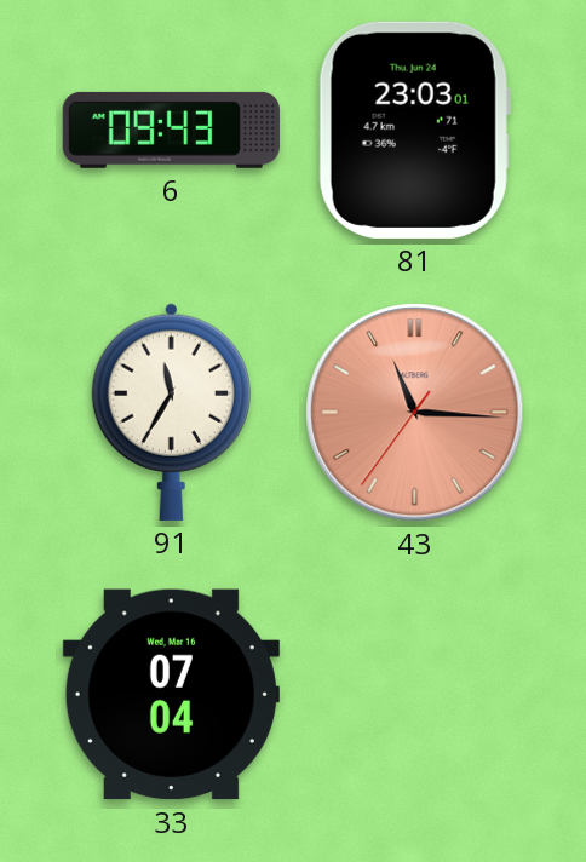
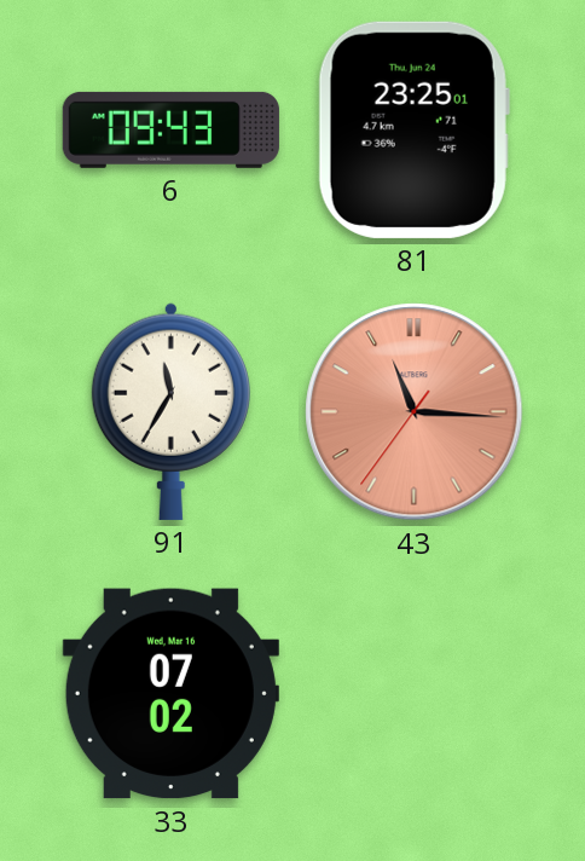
81: 23:03 -> 23:25
33: 07:04 -> 07:02
